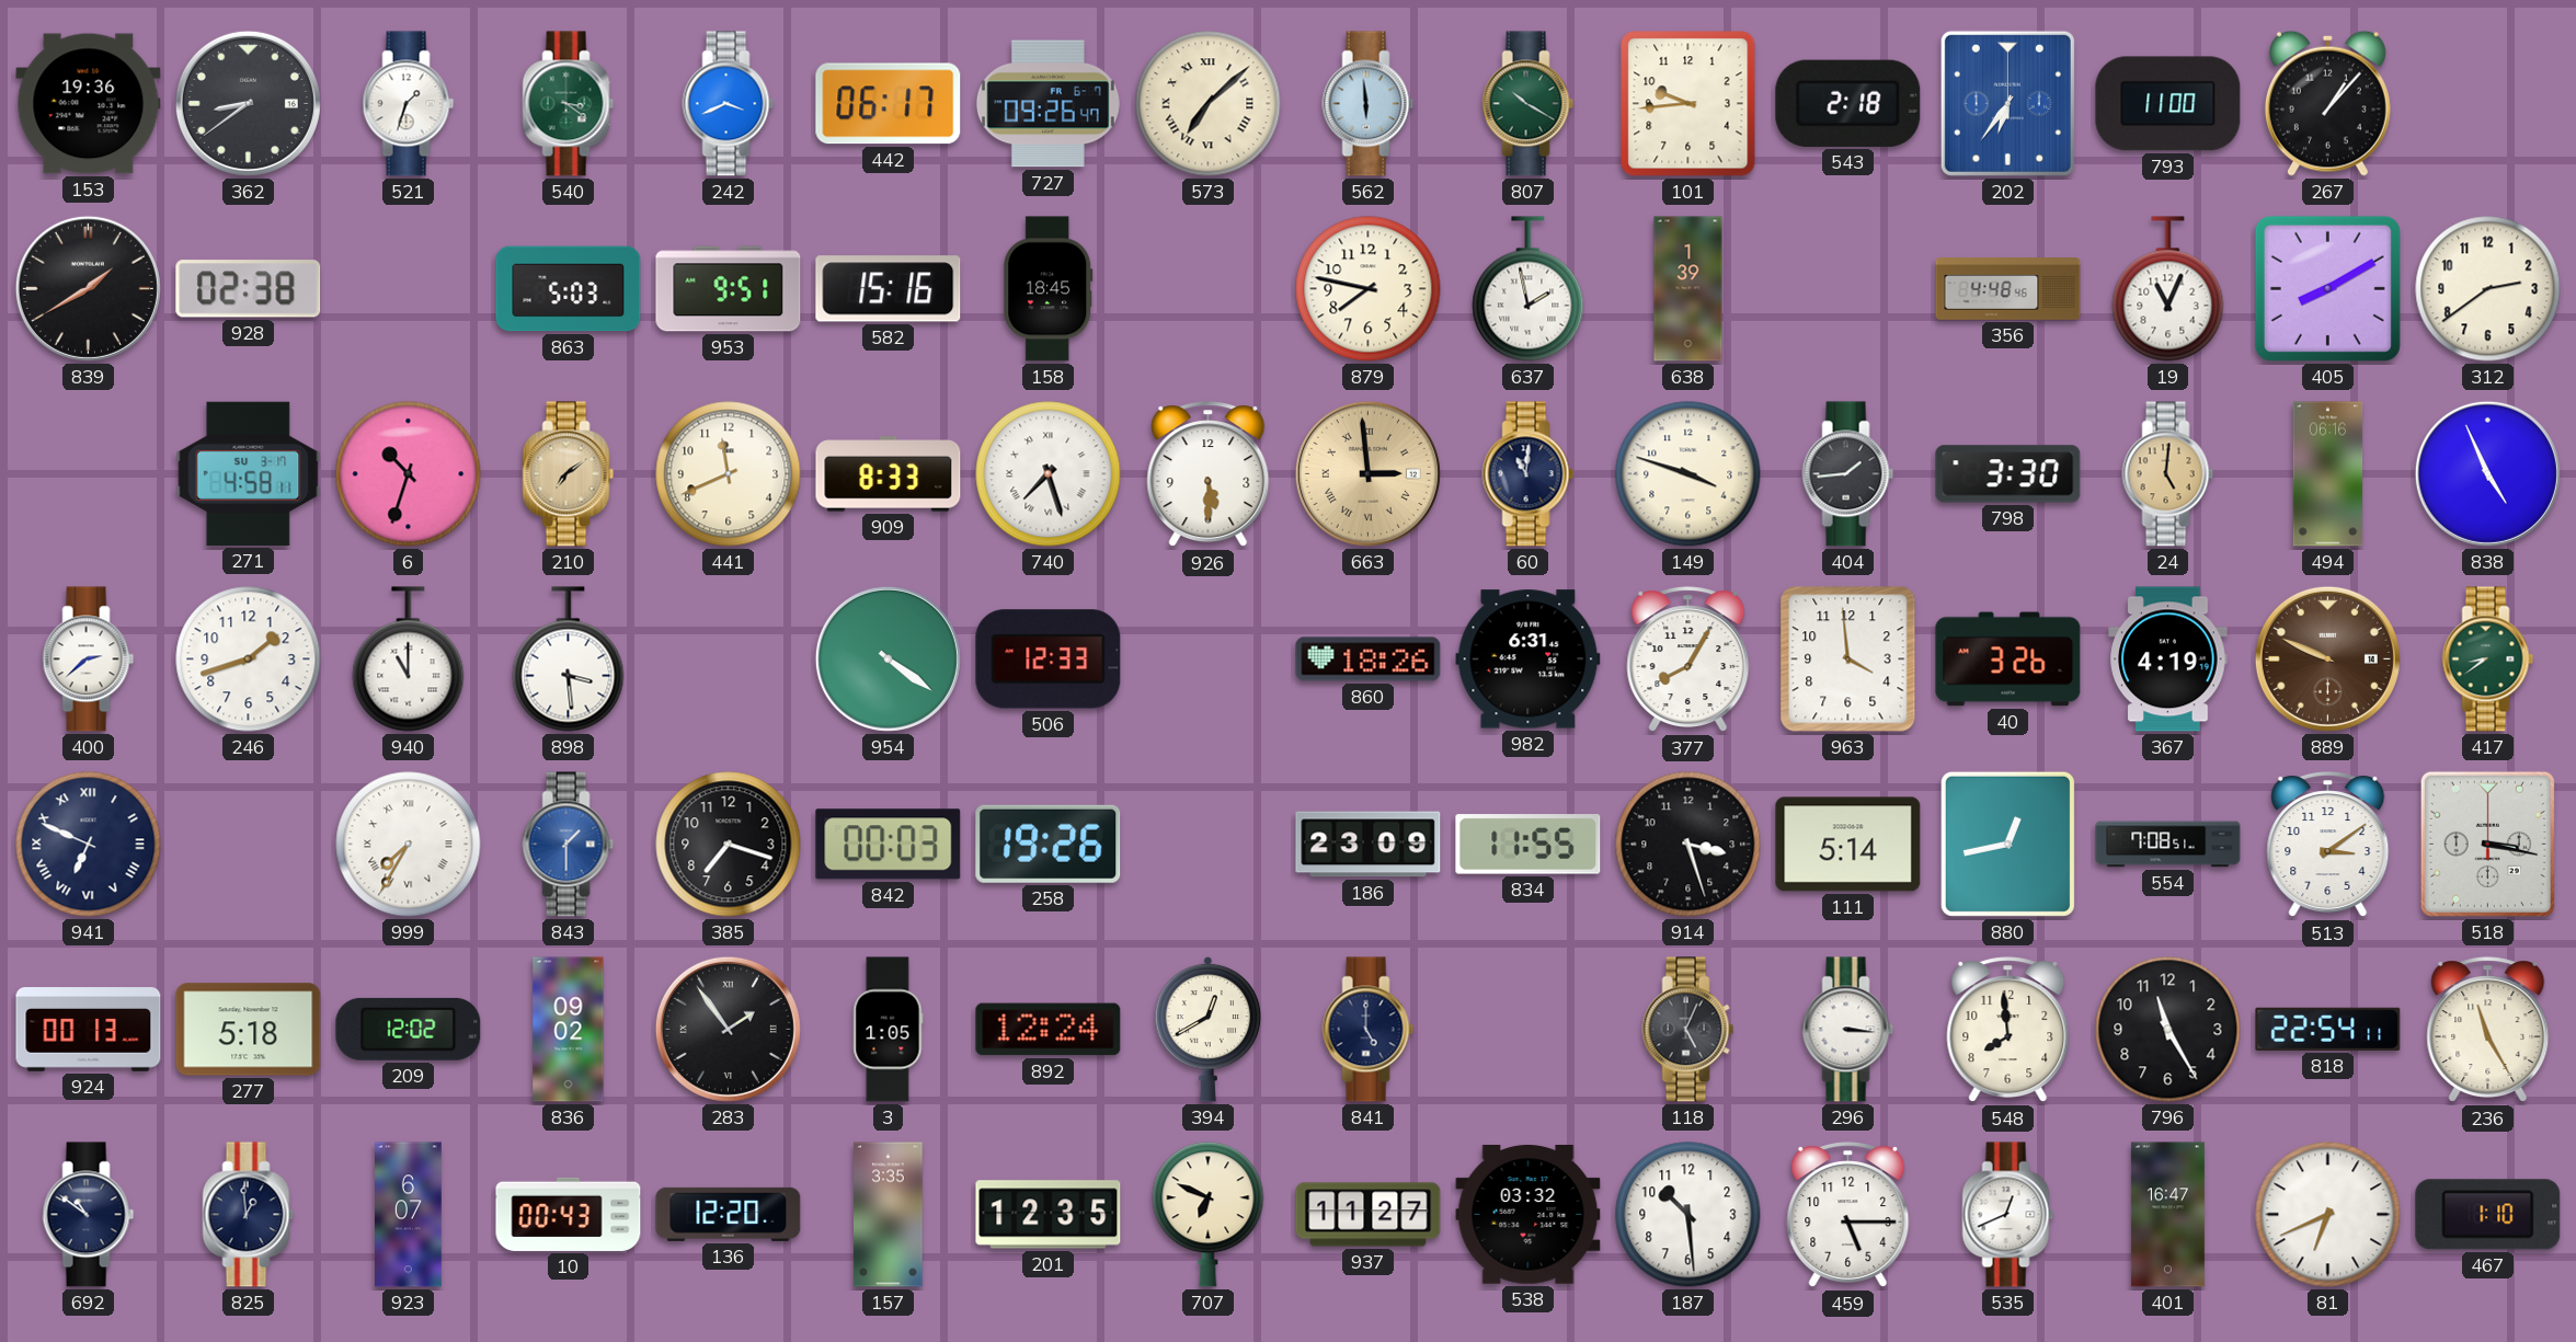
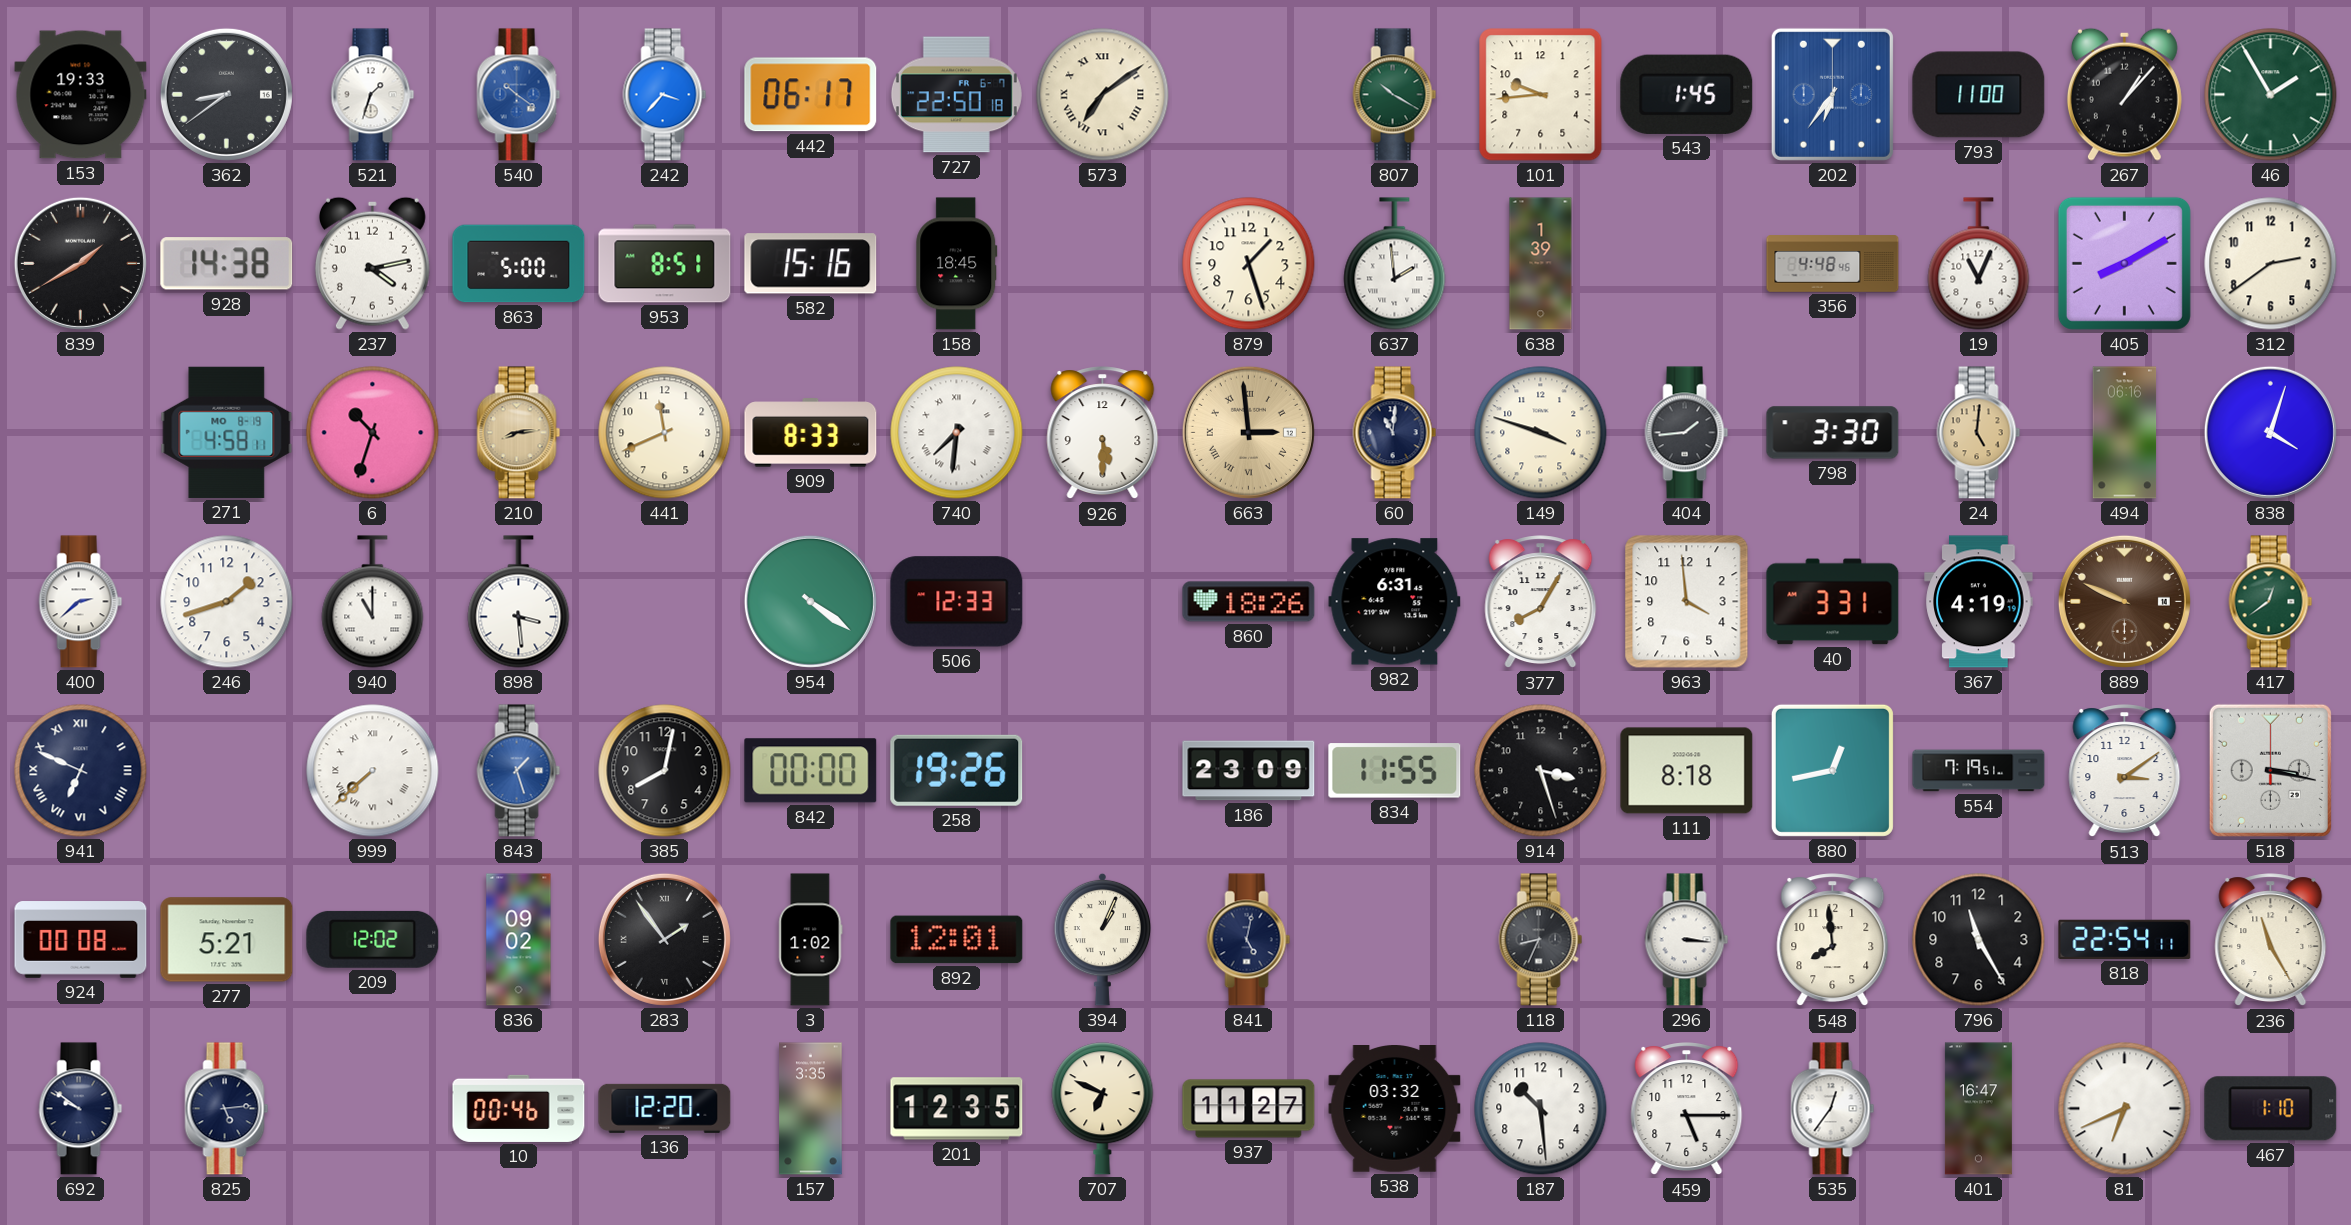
153: 19:36 -> 19:33
540: 3:21 -> 10:21
540 dial: green -> blue
242: 3:41 -> 3:37
727: 09:26 -> 22:50
573: 7:08 -> 7:09
562: 5:59 -> none
543: 2:18 -> 1:45
46: none -> 1:55
928: 02:38 -> 14:38
237: none -> 4:13
863: 5:03 -> 5:00
953: 9:51 -> 8:51
879: 7:47 -> 1:27
637: 1:58 -> 1:59
271 date: SU 3-17 -> MO 8-19
210: 7:09 -> 8:14
740: 7:27 -> 7:31
838: 4:56 -> 4:03
40: 3:26 -> 3:31
417: 8:39 -> 12:39
999: 7:35 -> 7:38
843: 1:30 -> 1:27
385: 7:18 -> 8:02
842: 00:03 -> 00:00
111: 5:14 -> 8:18
554: 7:08 -> 7:19
924: 00:13 -> 00:08
277: 5:18 -> 5:21
3: 1:05 -> 1:02
892: 12:24 -> 12:01
394: 12:40 -> 1:04
841: 5:00 -> 5:02
118: 5:04 -> 8:34
692: 10:51 -> 9:51
825: 12:59 -> 5:14
923: 6:07 -> none
10: 00:43 -> 00:46
535: 12:41 -> 12:36
